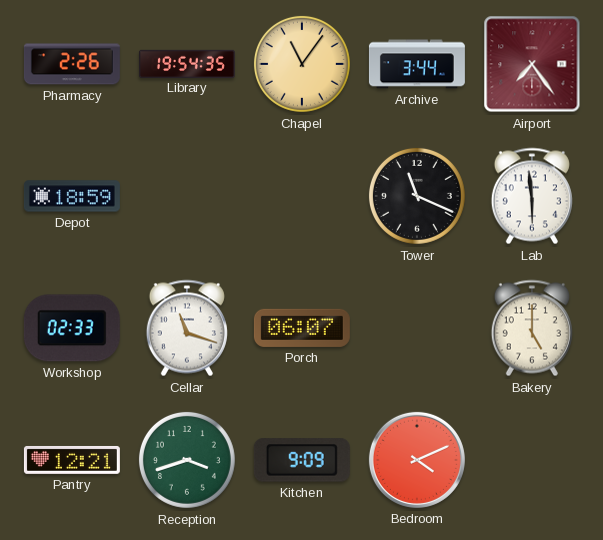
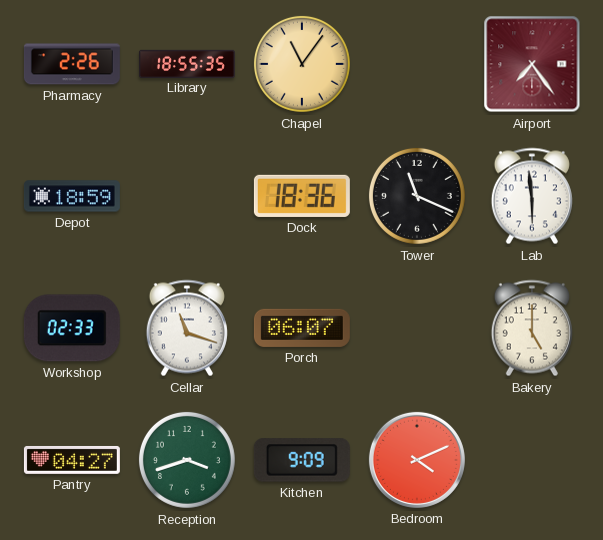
Library: 19:54 -> 18:55
Archive: 3:44 -> none
Dock: none -> 18:36
Pantry: 12:21 -> 04:27
